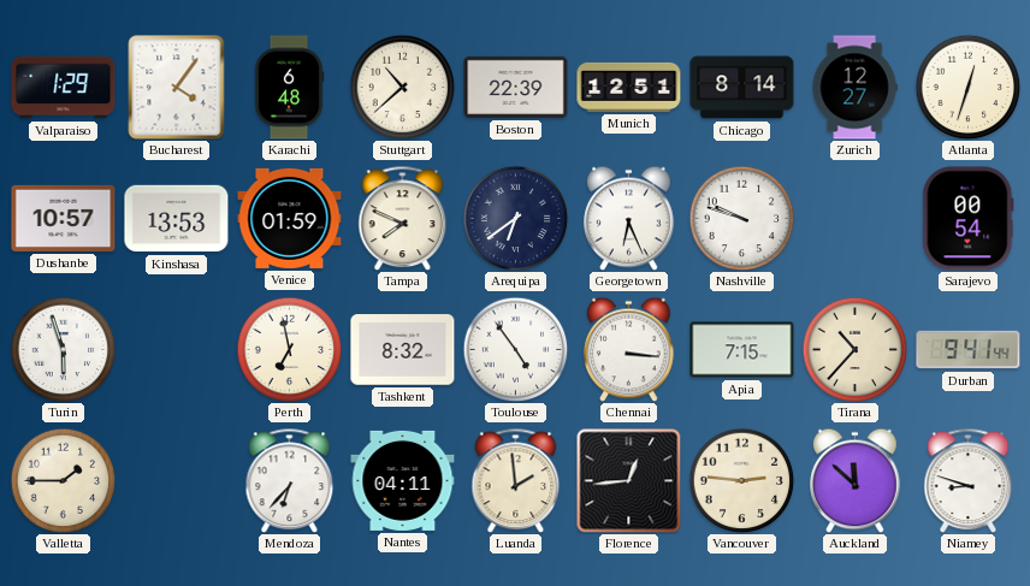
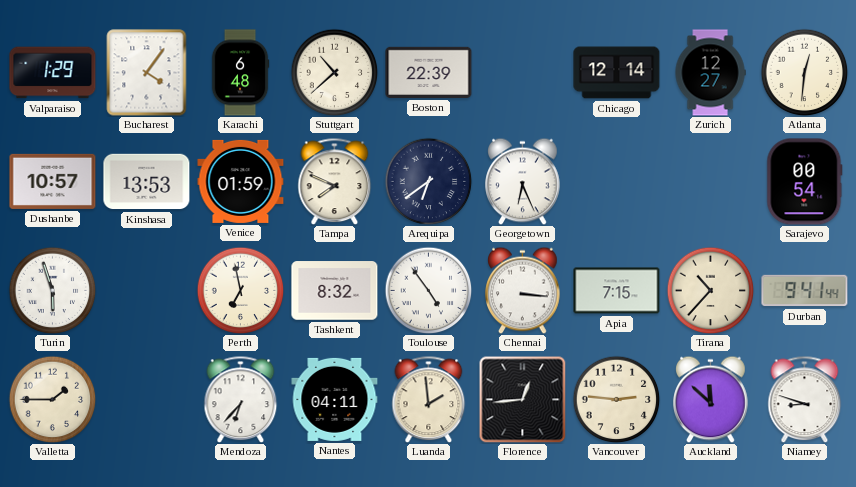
Munich: 12:51 -> none
Chicago: 8:14 -> 12:14
Atlanta: 12:33 -> 12:31
Nashville: 9:48 -> none
